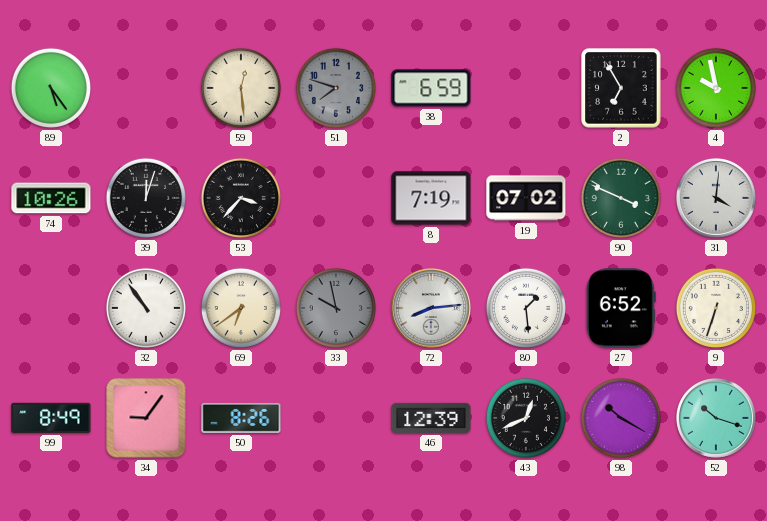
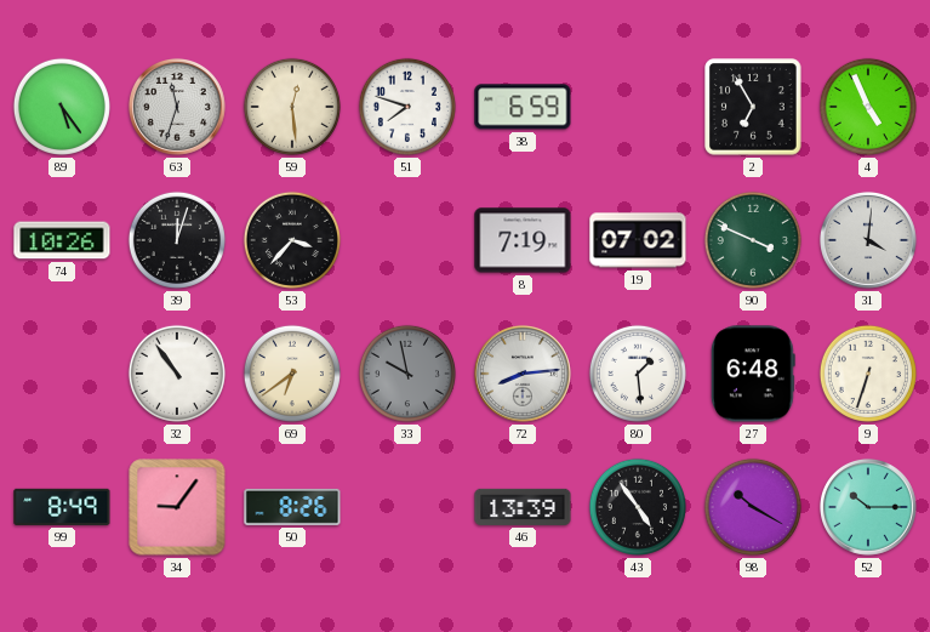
63: none -> 11:33
51 dial: grey -> white
4: 9:58 -> 4:56
27: 6:52 -> 6:48
46: 12:39 -> 13:39
43: 12:41 -> 4:54
52: 10:18 -> 10:15
